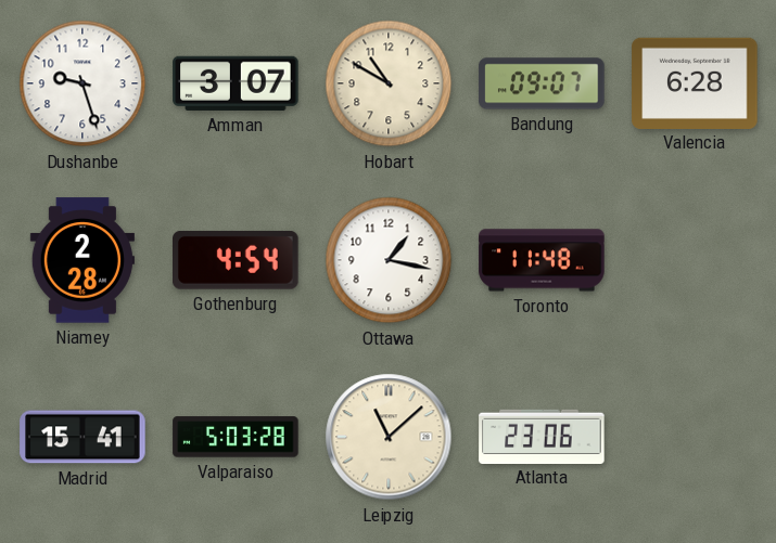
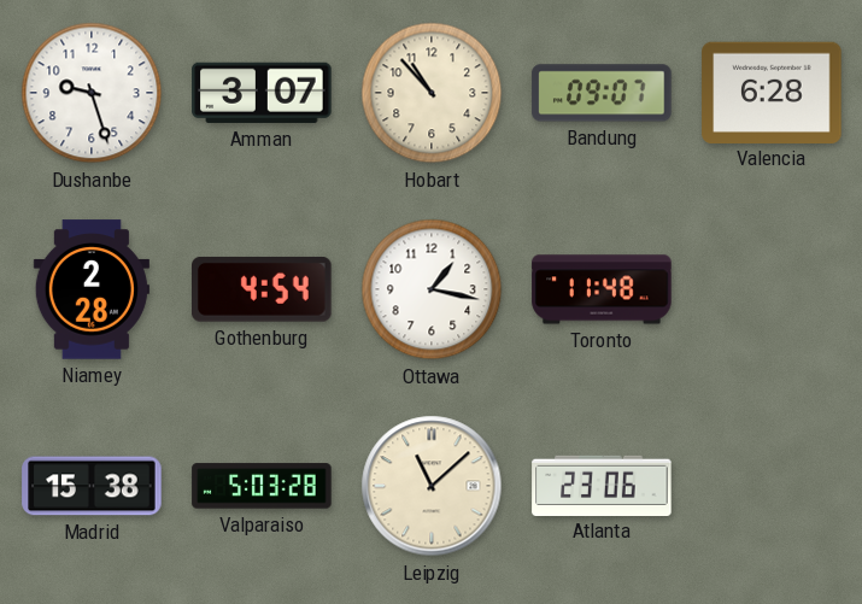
Hobart: 10:50 -> 10:53
Madrid: 15:41 -> 15:38
